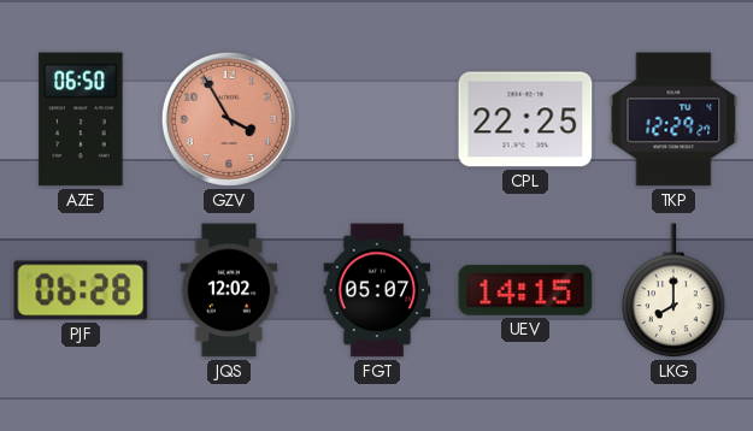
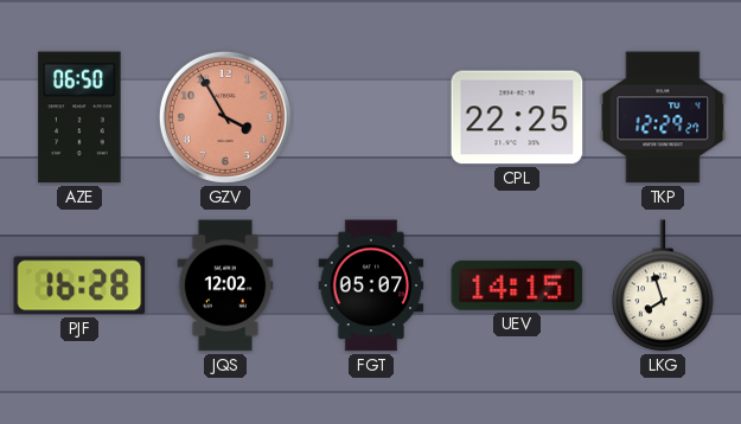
PJF: 06:28 -> 16:28
LKG: 8:00 -> 7:57
